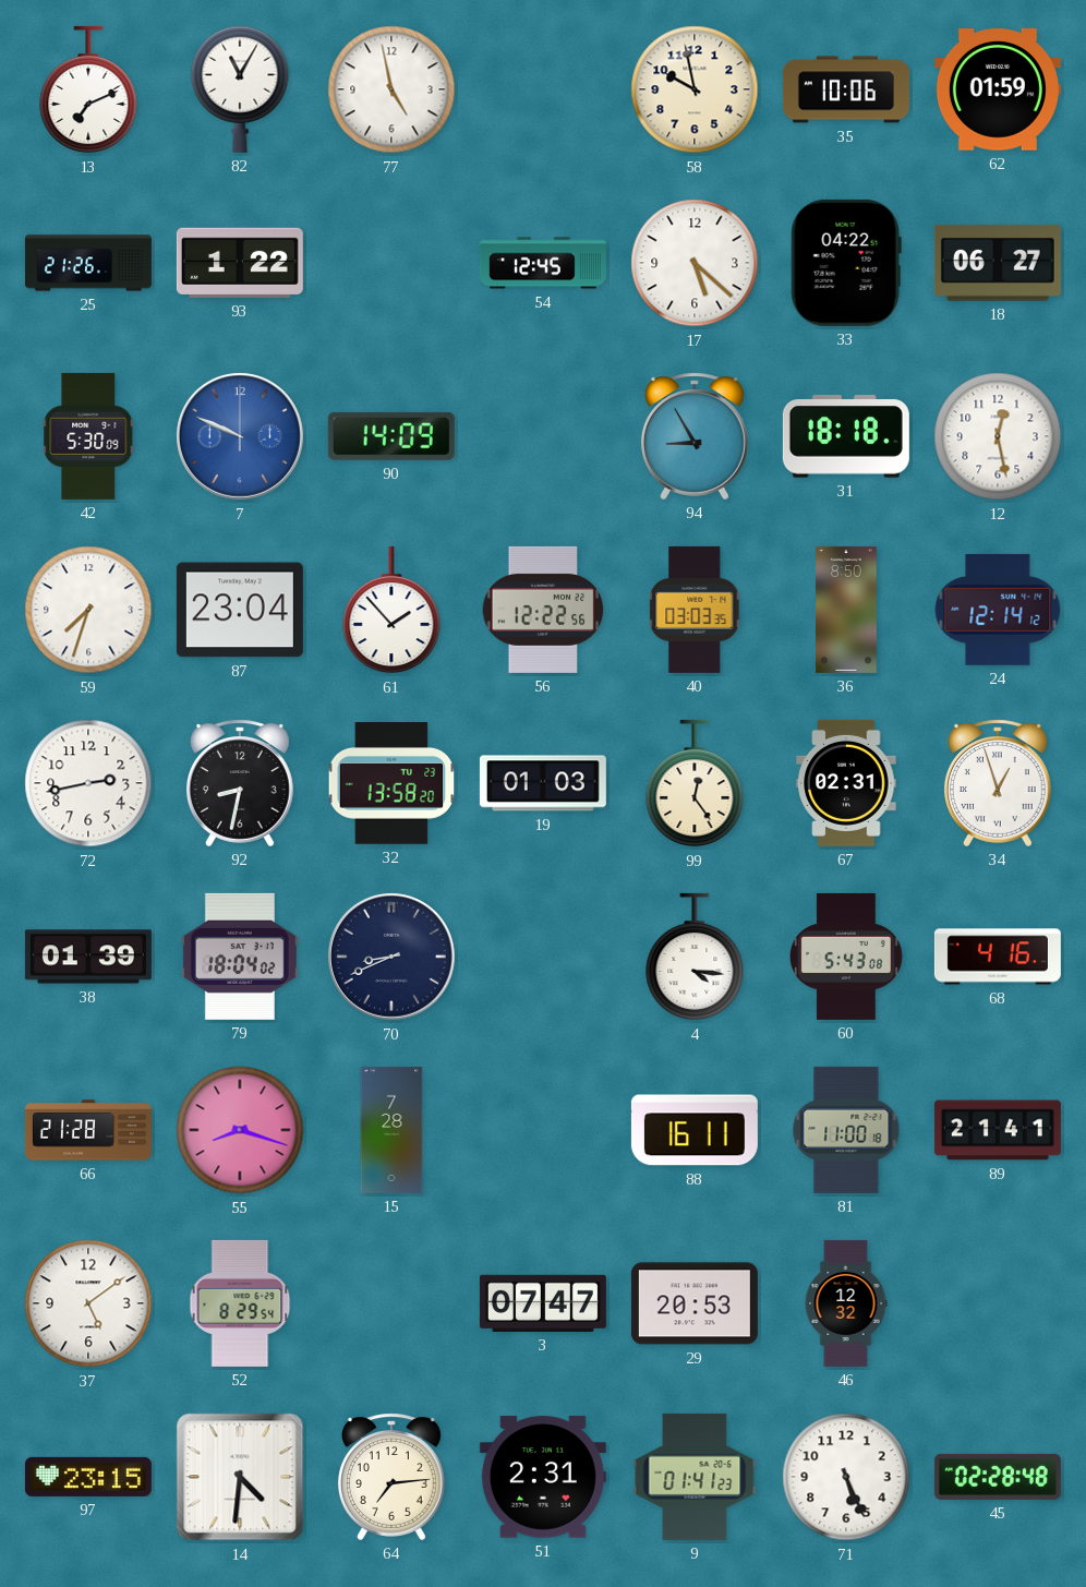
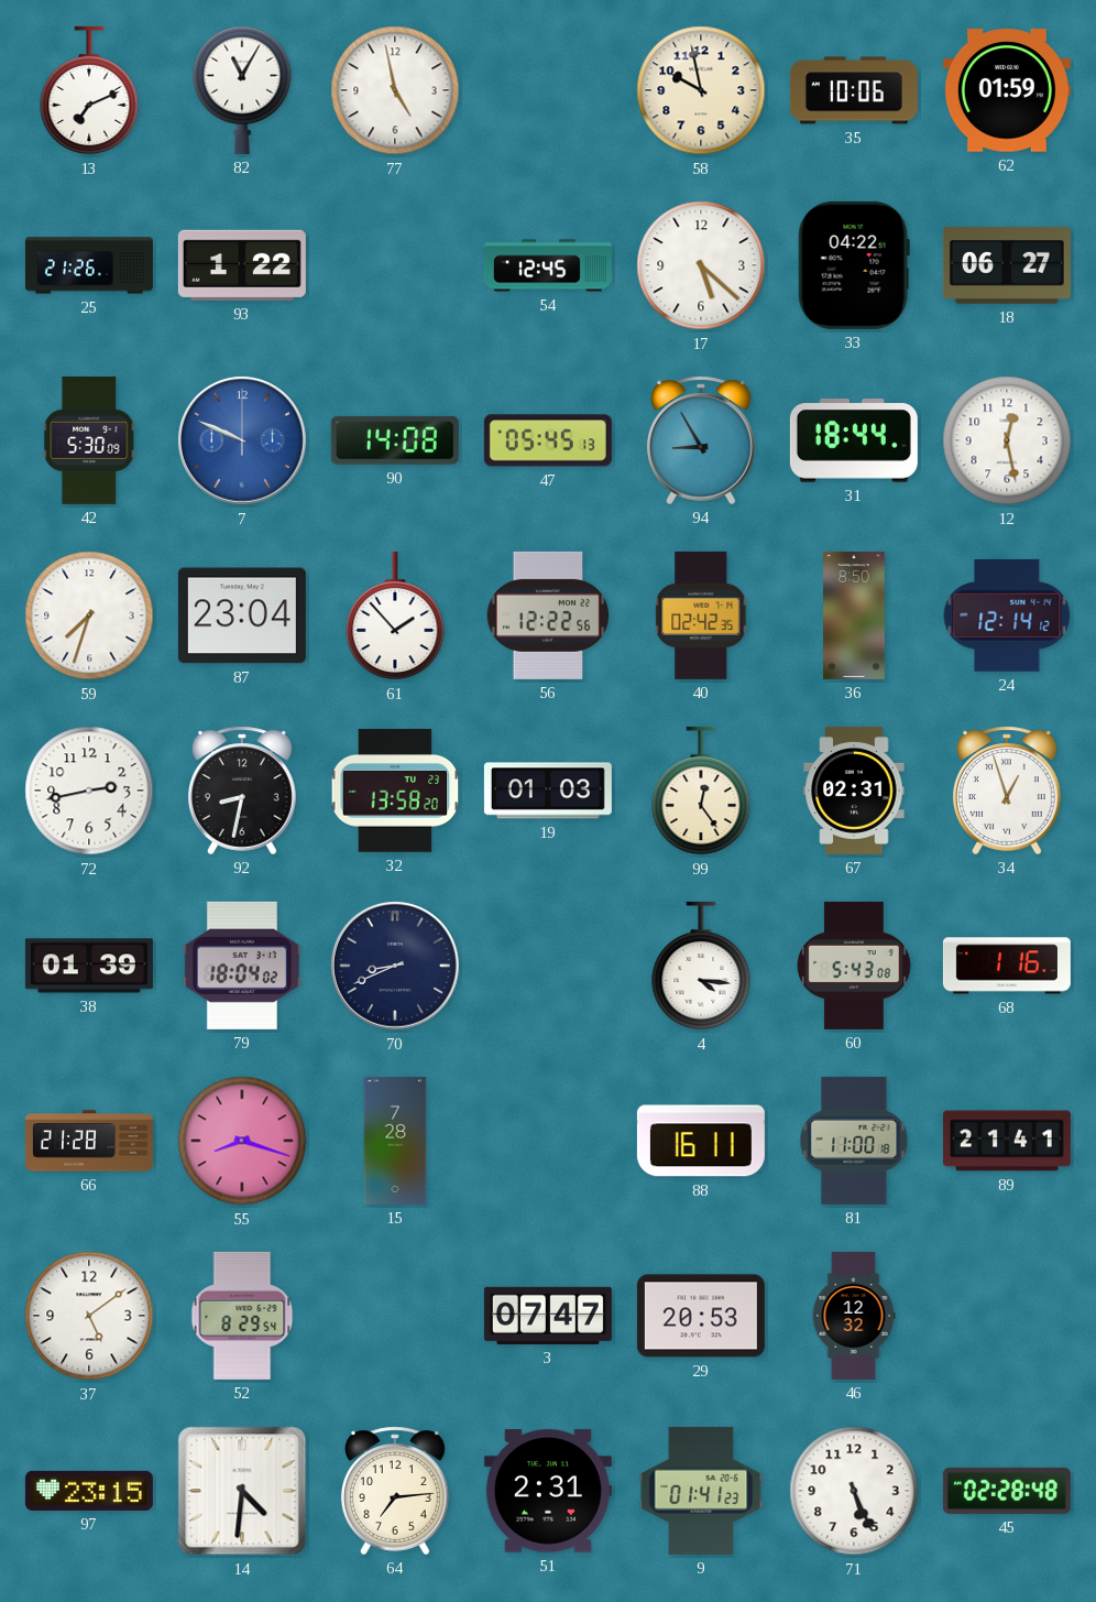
90: 14:09 -> 14:08
47: none -> 05:45
31: 18:18 -> 18:44
40: 03:03 -> 02:42
68: 4:16 -> 1:16
